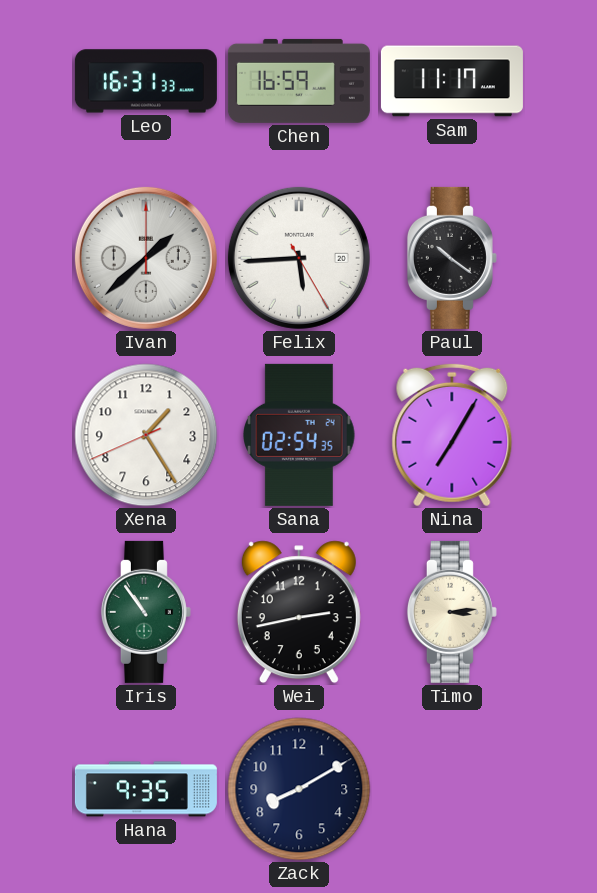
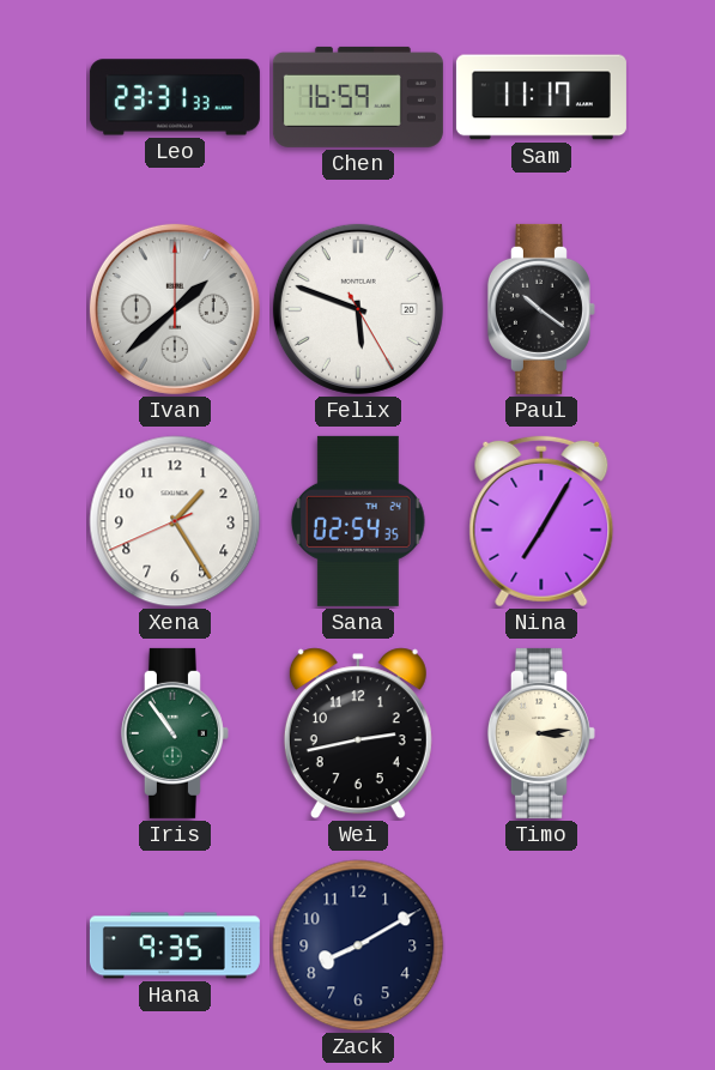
Leo: 16:31 -> 23:31
Felix: 5:44 -> 5:48
